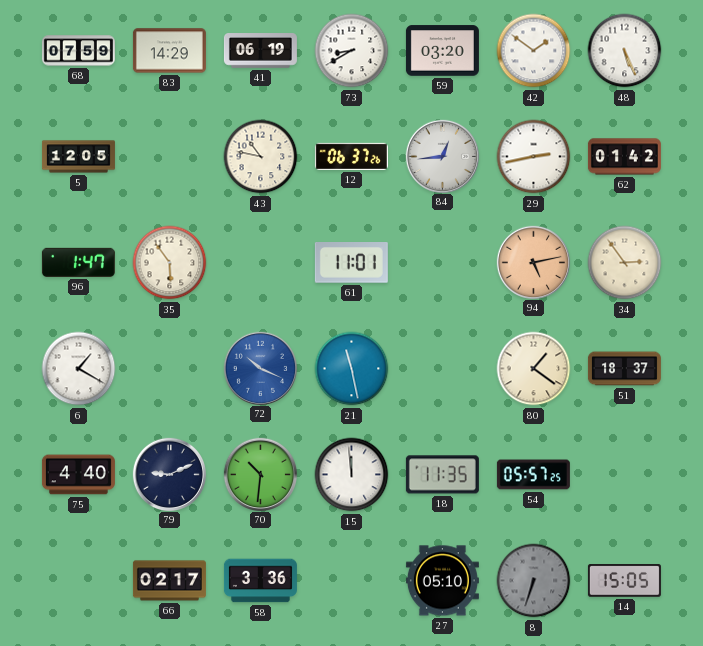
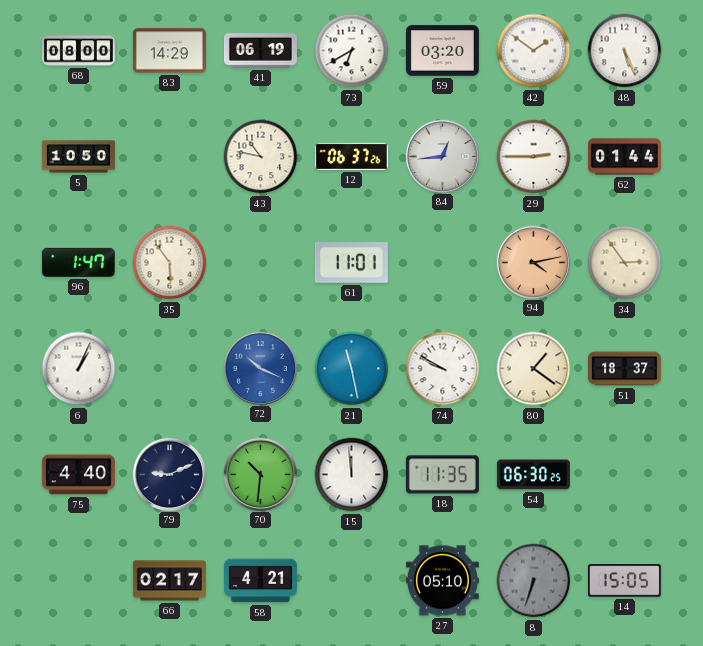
68: 07:59 -> 08:00
73: 8:40 -> 6:40
5: 12:05 -> 10:50
29: 2:43 -> 2:45
62: 01:42 -> 01:44
94: 5:13 -> 4:13
6: 1:20 -> 1:04
74: none -> 9:50
54: 05:57 -> 06:30
58: 3:36 -> 4:21
